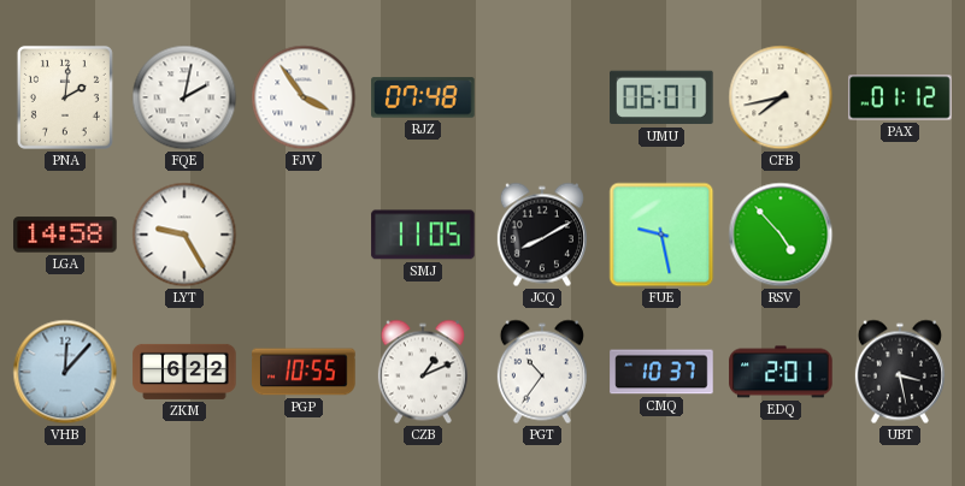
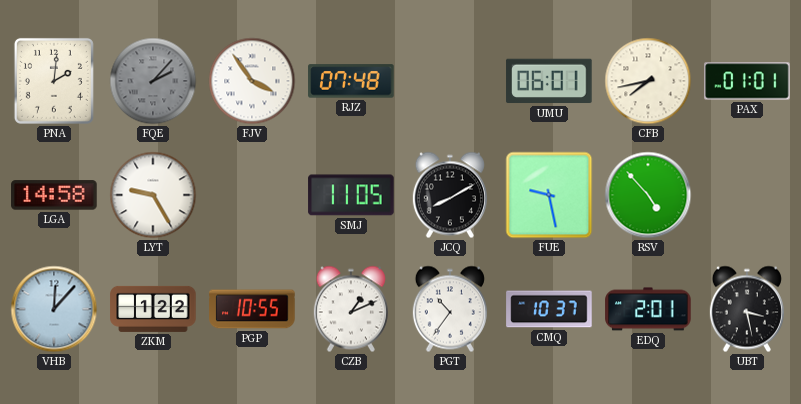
FQE: 2:02 -> 2:07
FQE dial: white -> grey
PAX: 01:12 -> 01:01
ZKM: 6:22 -> 1:22
